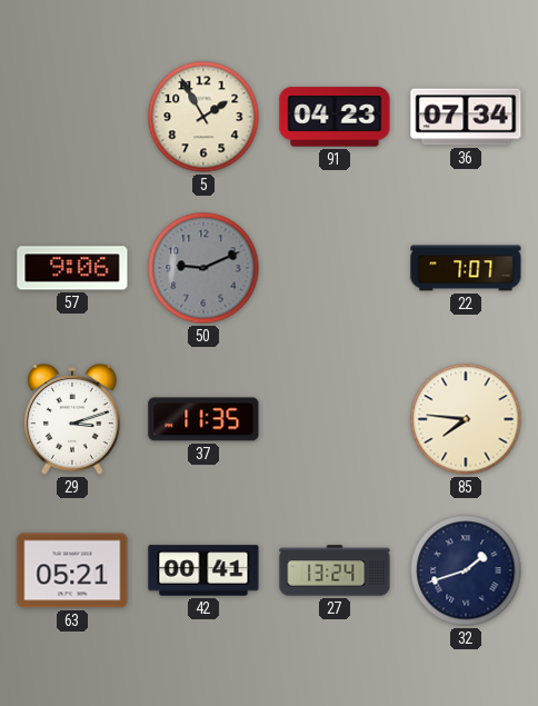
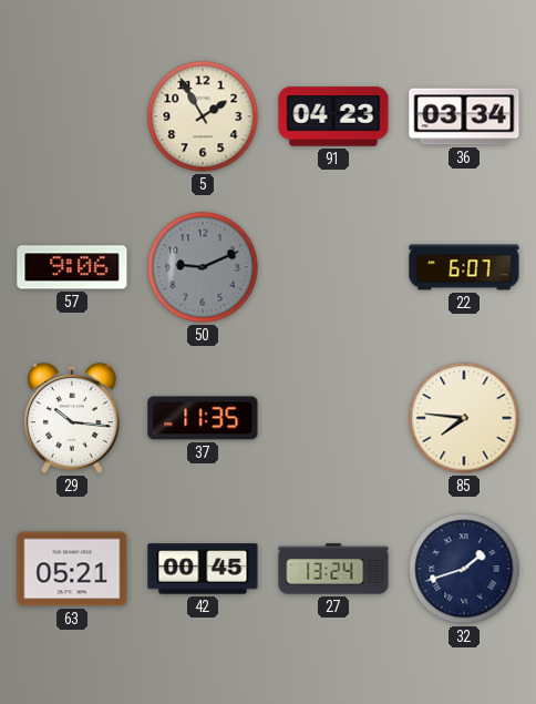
36: 07:34 -> 03:34
22: 7:07 -> 6:07
29: 3:12 -> 10:16
42: 00:41 -> 00:45
